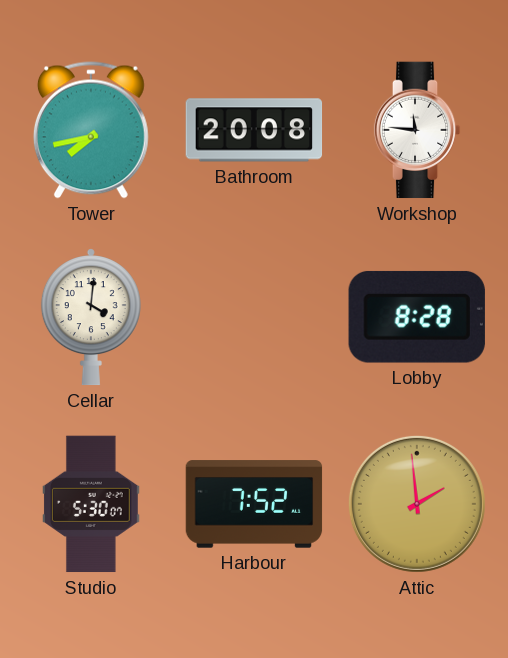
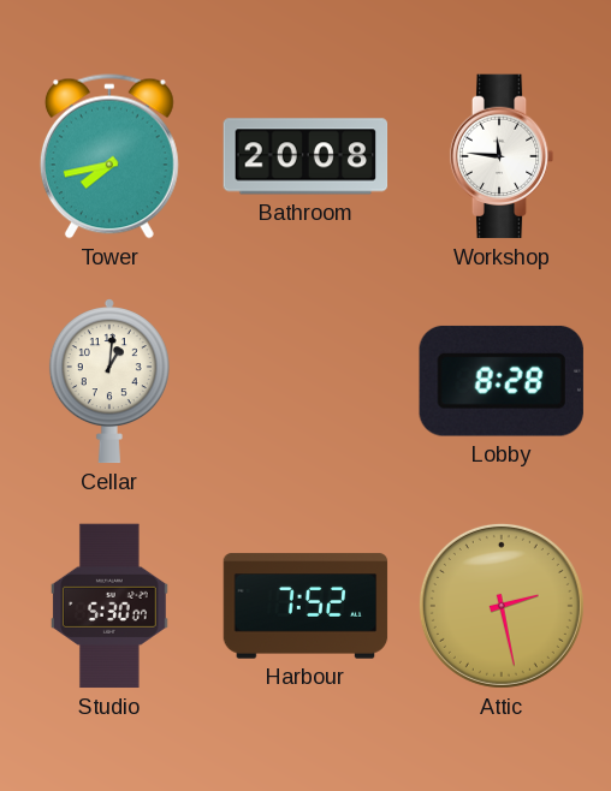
Cellar: 4:01 -> 1:01
Attic: 1:59 -> 2:28
